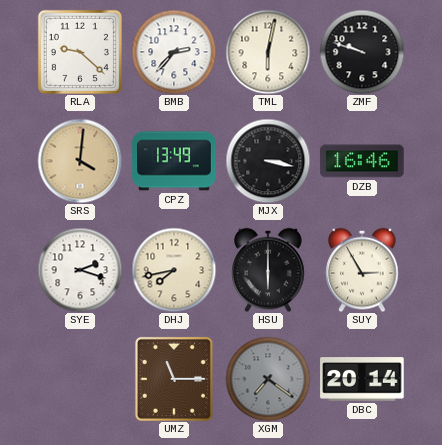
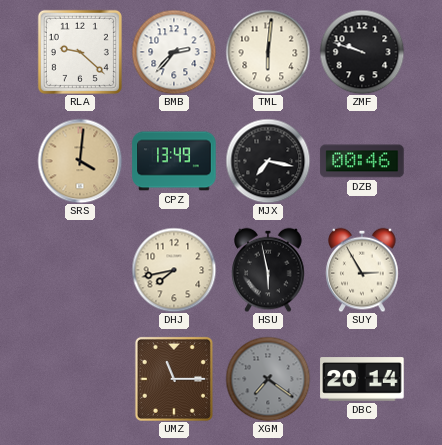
TML: 6:02 -> 6:01
MJX: 3:17 -> 7:17
DZB: 16:46 -> 00:46
SYE: 2:18 -> none
HSU: 6:00 -> 5:58
